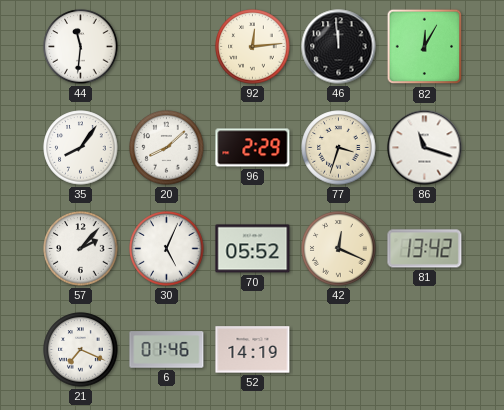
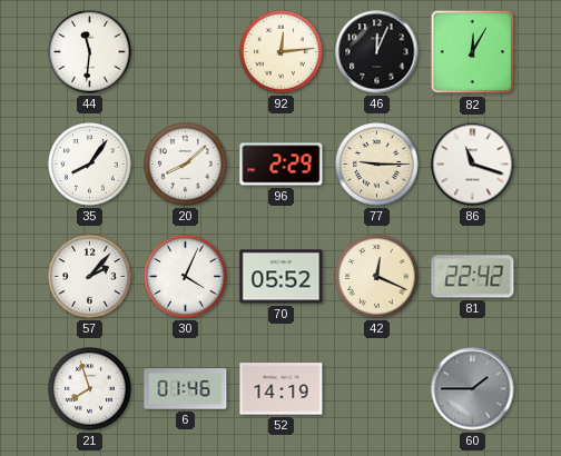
46: 11:59 -> 12:04
77: 3:33 -> 9:15
30: 5:04 -> 4:04
81: 13:42 -> 22:42
21: 7:19 -> 7:57
60: none -> 1:45
